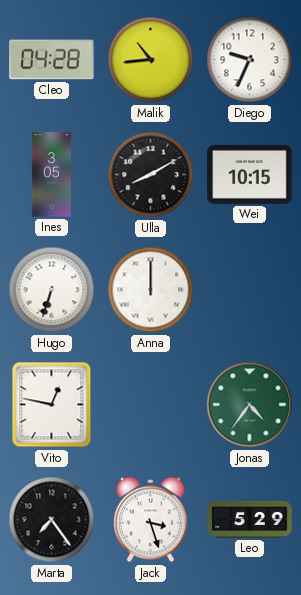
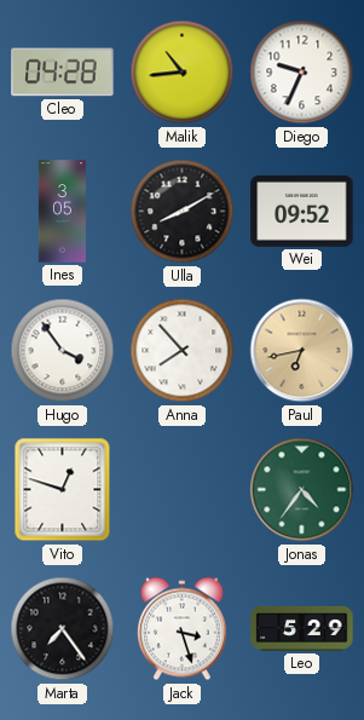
Wei: 10:15 -> 09:52
Hugo: 6:33 -> 3:54
Anna: 12:00 -> 7:53
Paul: none -> 6:43
Vito: 12:47 -> 12:48
